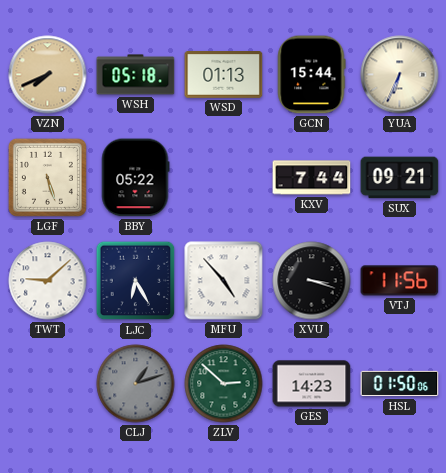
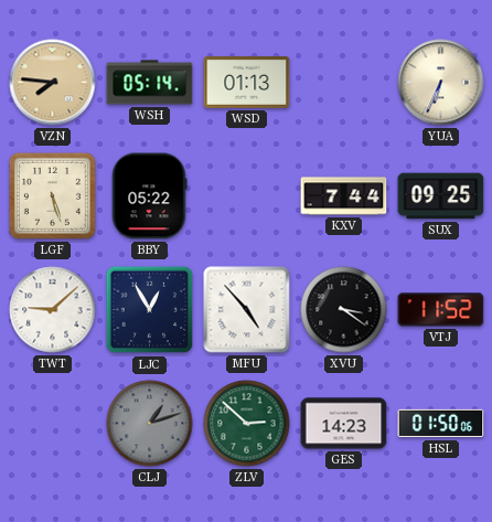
VZN: 7:41 -> 7:46
WSH: 05:18 -> 05:14
GCN: 15:44 -> none
SUX: 09:21 -> 09:25
LJC: 6:25 -> 12:55
XVU: 3:18 -> 3:21
VTJ: 11:56 -> 11:52
